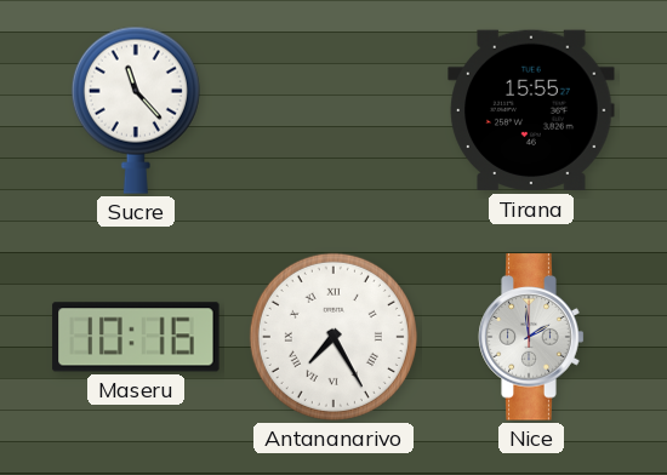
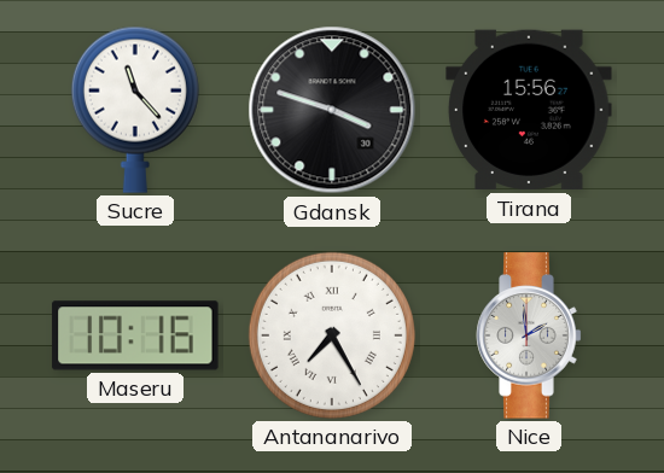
Gdansk: none -> 3:48
Tirana: 15:55 -> 15:56
